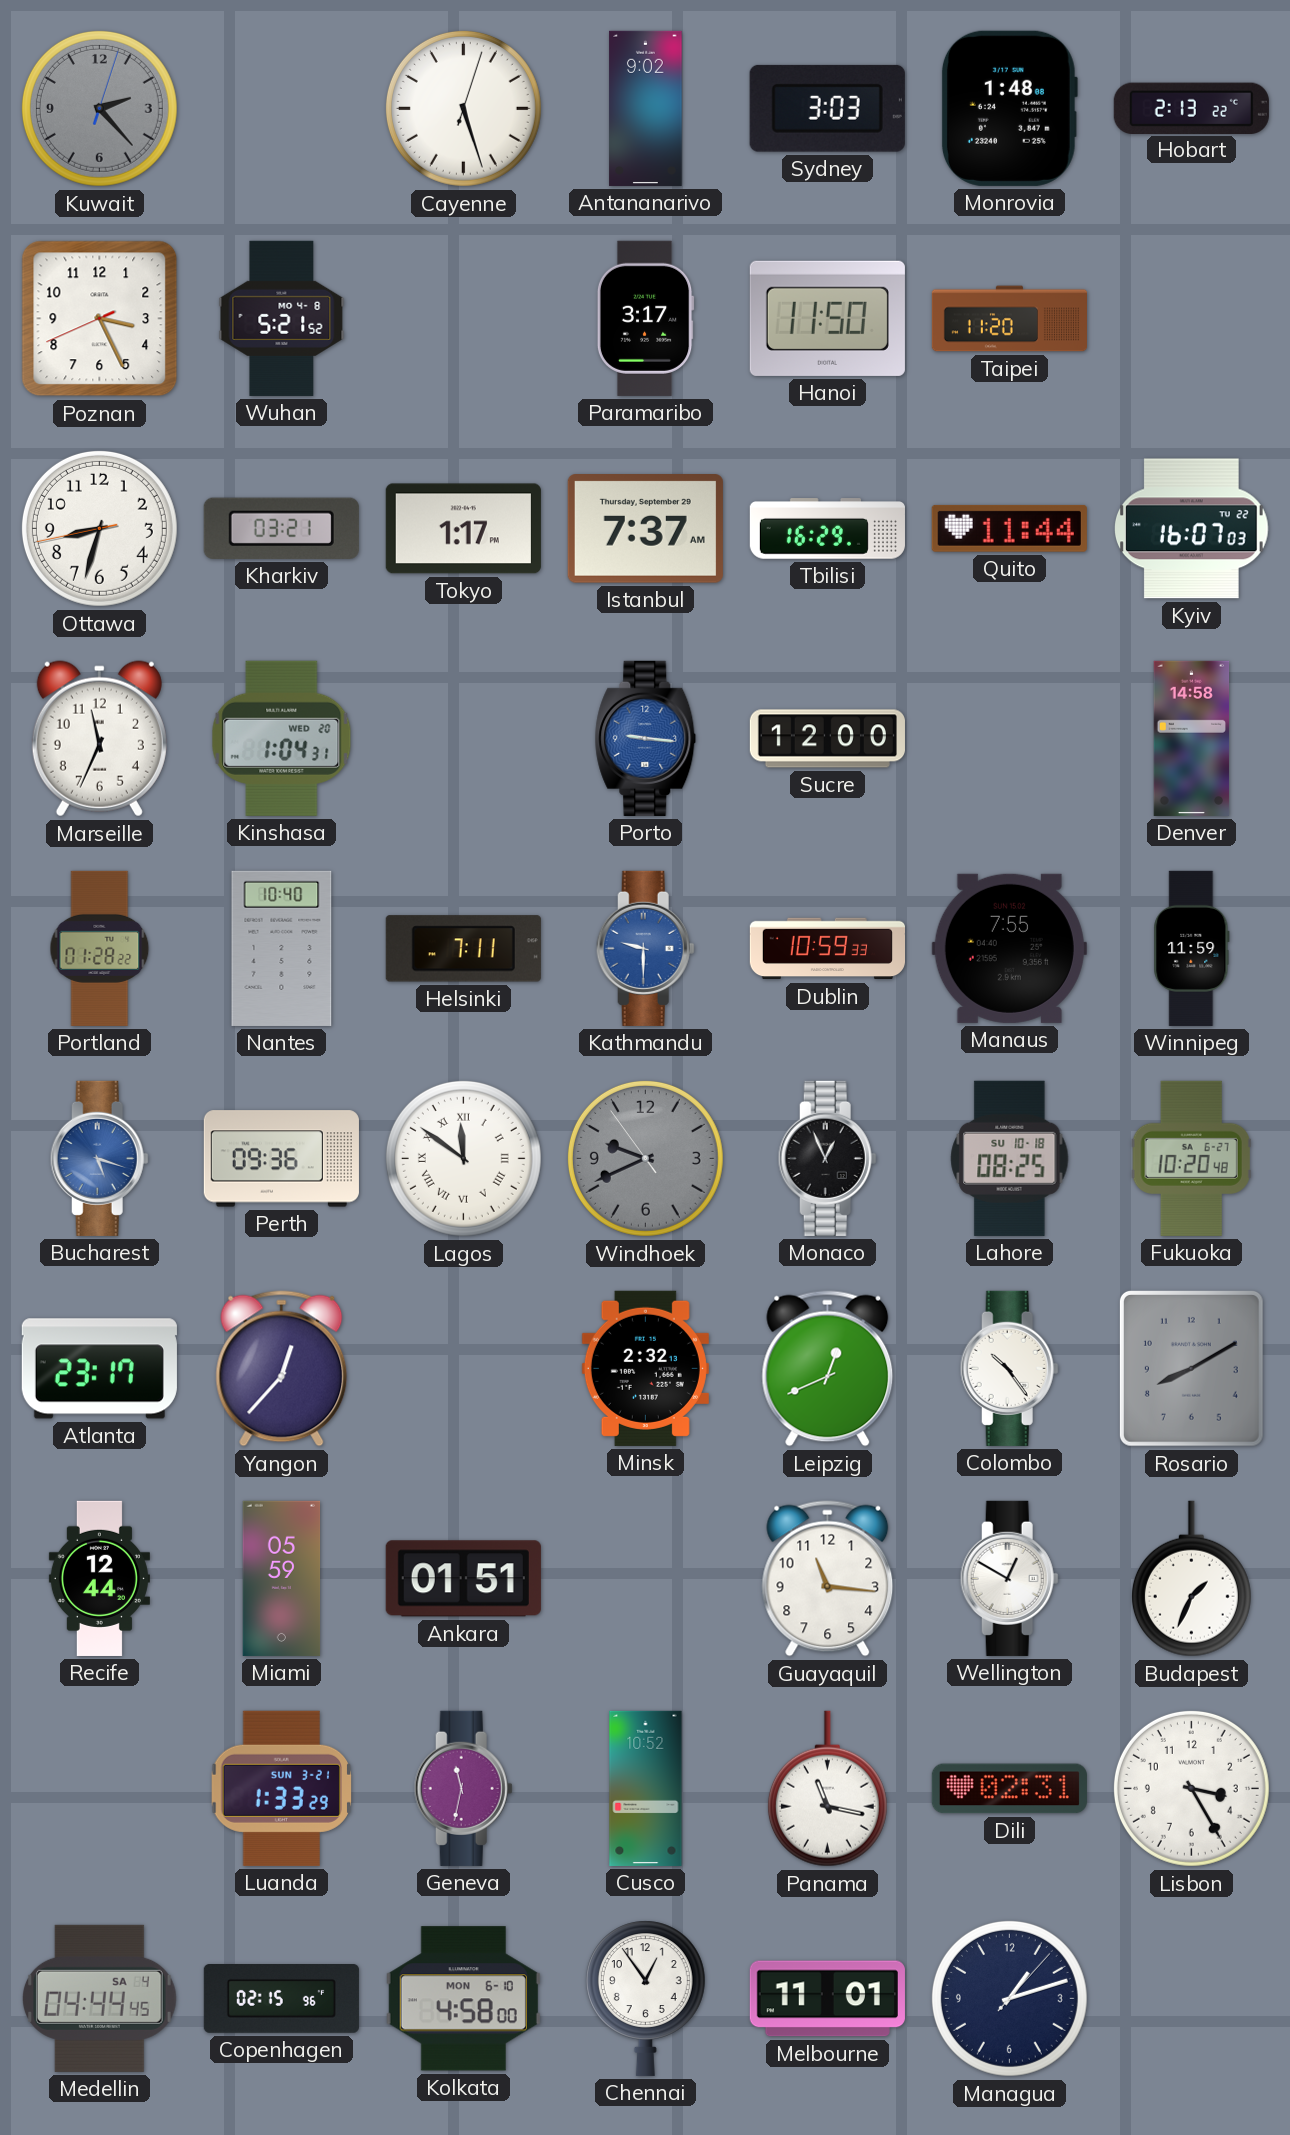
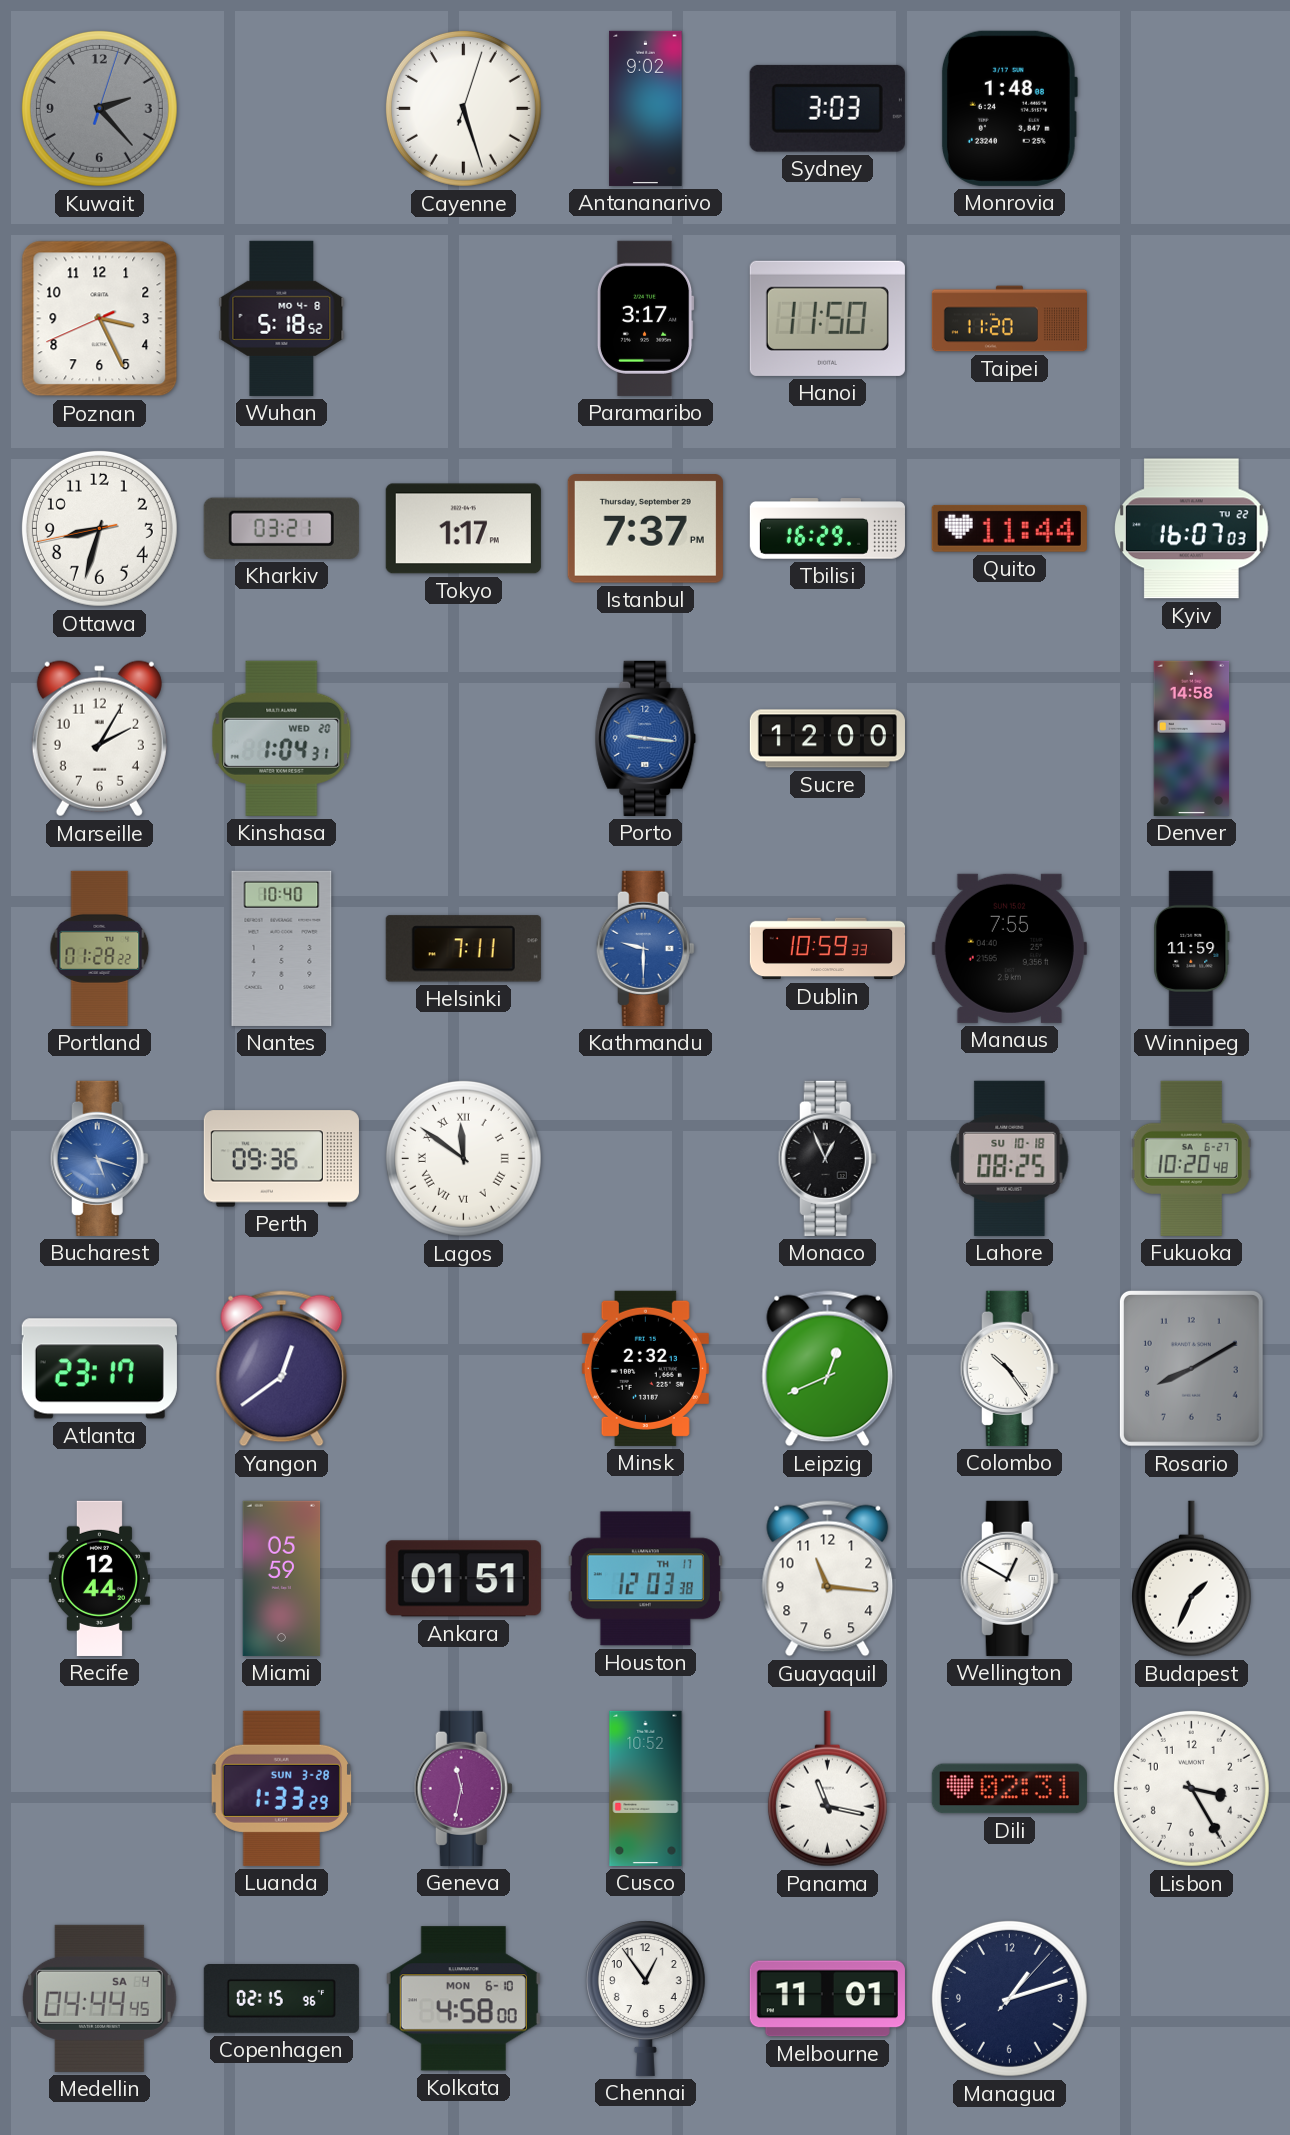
Hobart: 2:13 -> none
Wuhan: 5:21 -> 5:18
Istanbul: 7:37 AM -> 7:37 PM
Marseille: 11:34 -> 2:05
Windhoek: 9:40 -> none
Yangon: 12:37 -> 12:39
Houston: none -> 12:03
Luanda date: SUN 3-21 -> SUN 3-28
